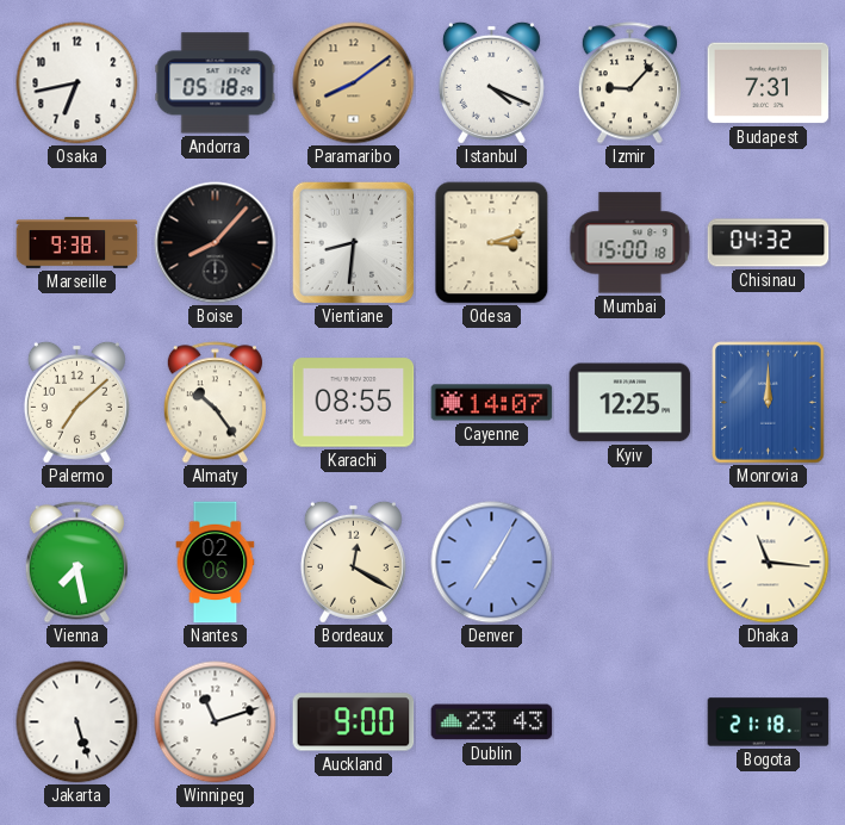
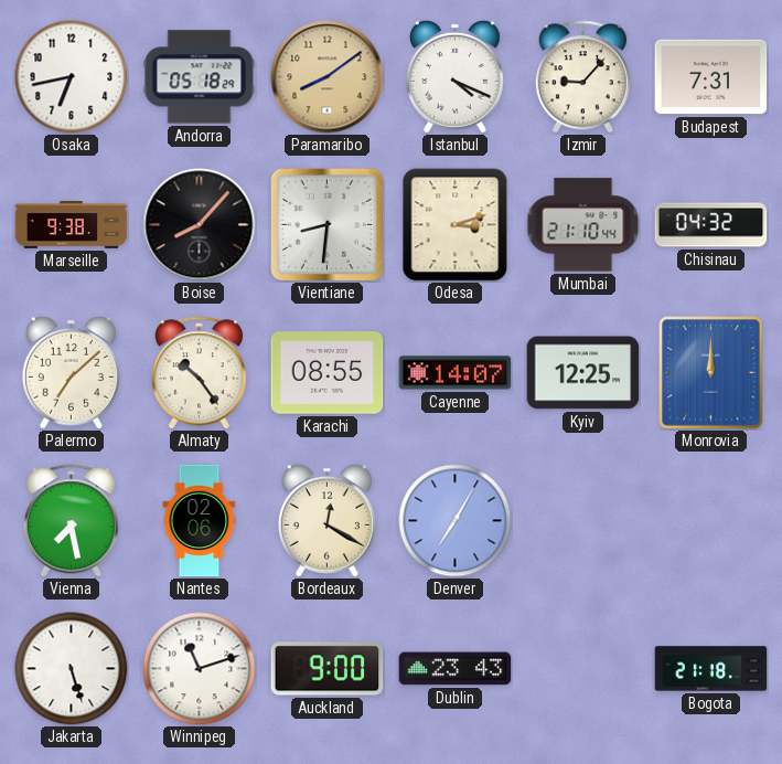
Mumbai: 15:00 -> 21:10
Dhaka: 11:16 -> none
